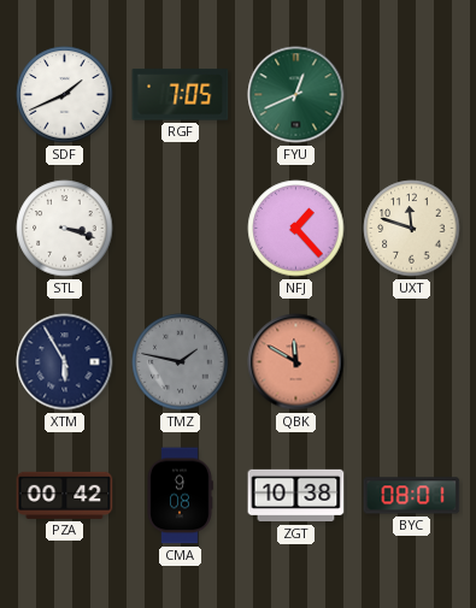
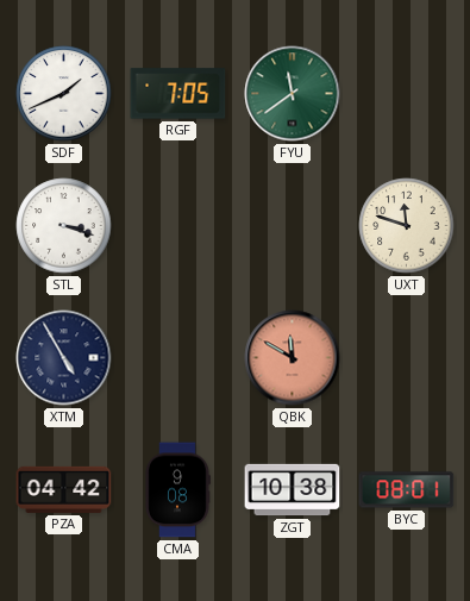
FYU: 12:41 -> 11:39
NFJ: 1:23 -> none
XTM: 5:55 -> 4:55
TMZ: 1:47 -> none
PZA: 00:42 -> 04:42
